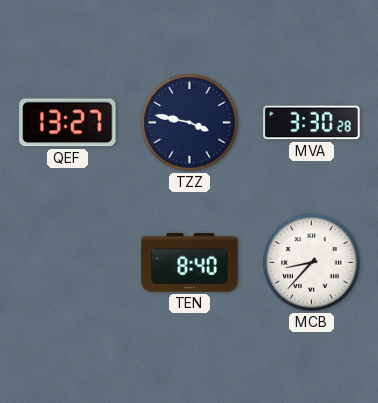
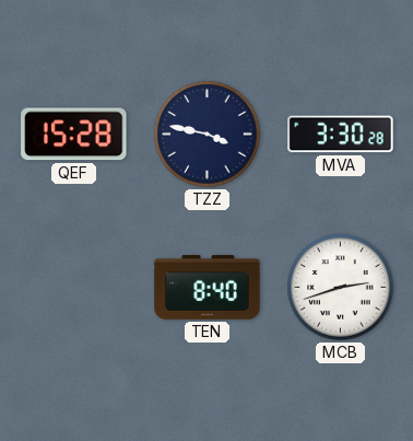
QEF: 13:27 -> 15:28
MCB: 8:37 -> 2:42
